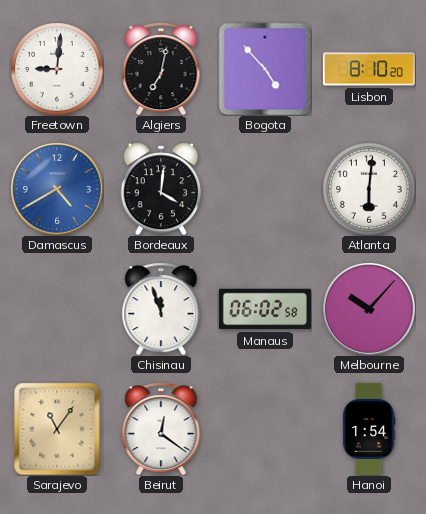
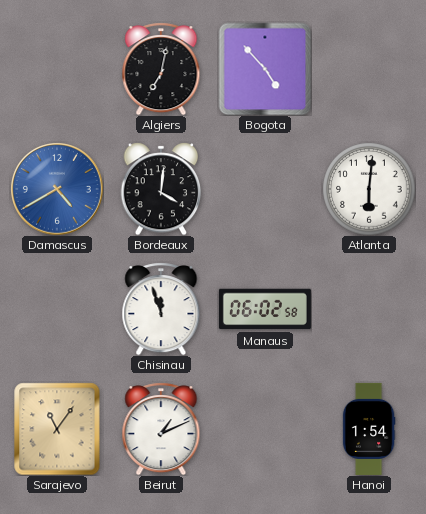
Freetown: 9:01 -> none
Lisbon: 8:10 -> none
Melbourne: 10:07 -> none
Beirut: 12:21 -> 1:11
